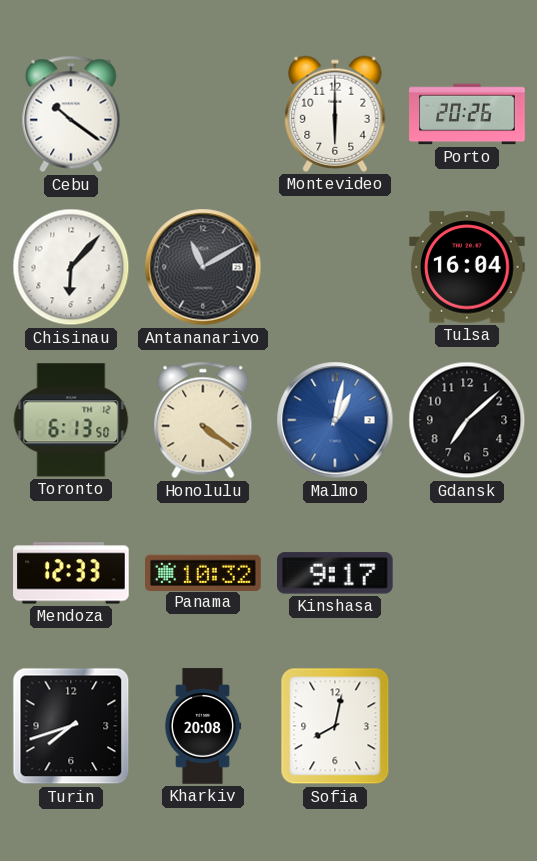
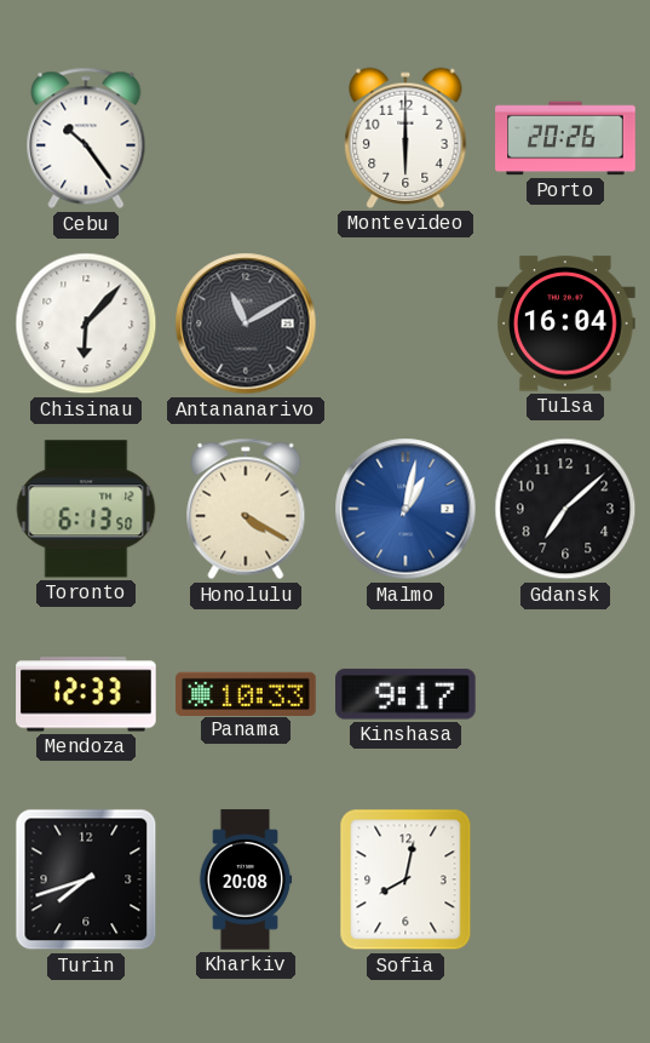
Cebu: 10:21 -> 10:24
Honolulu: 4:21 -> 4:20
Panama: 10:32 -> 10:33
